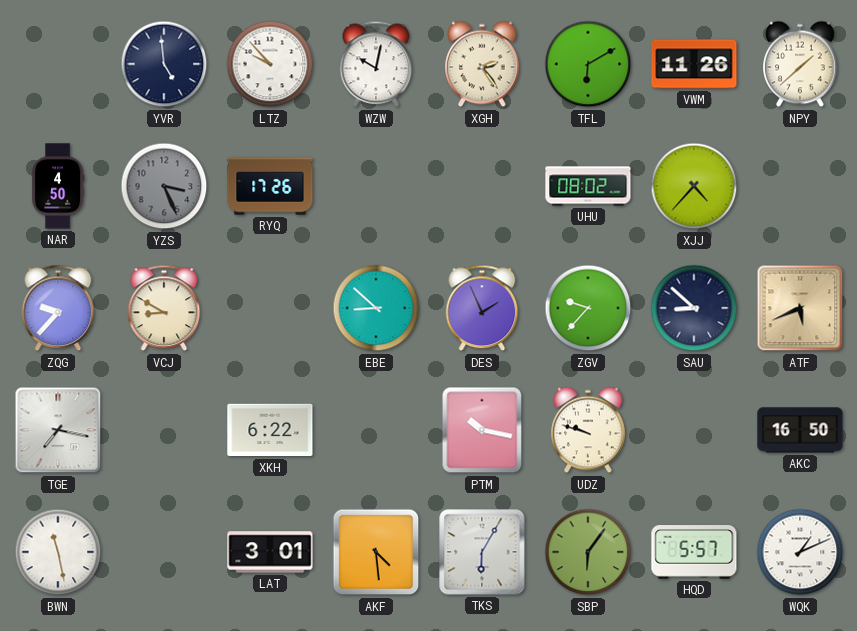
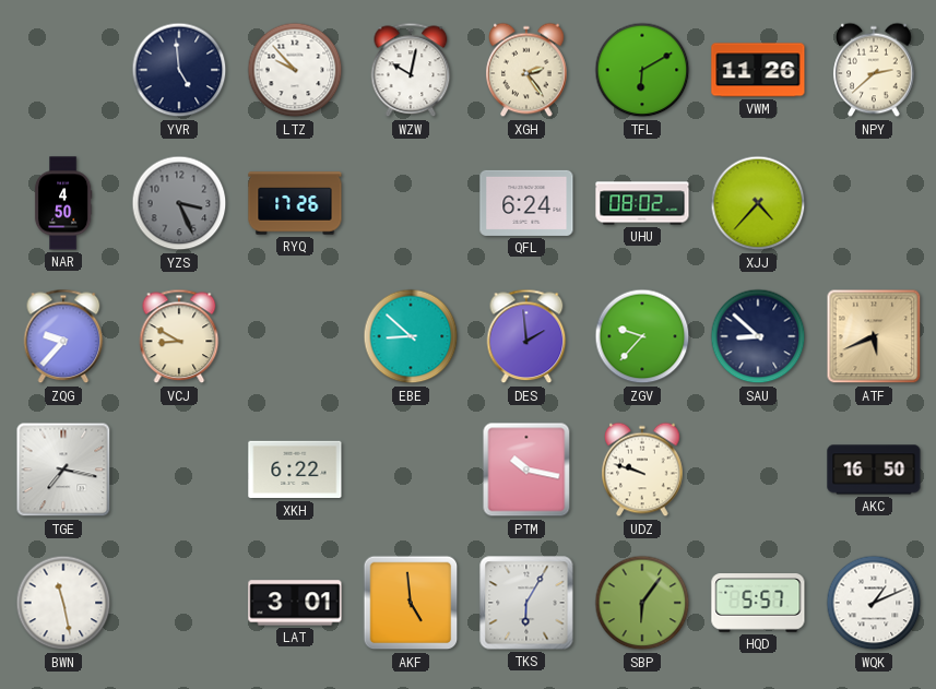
NPY: 1:38 -> 2:38
QFL: none -> 6:24
DES: 1:56 -> 1:59
AKF: 4:29 -> 4:59
